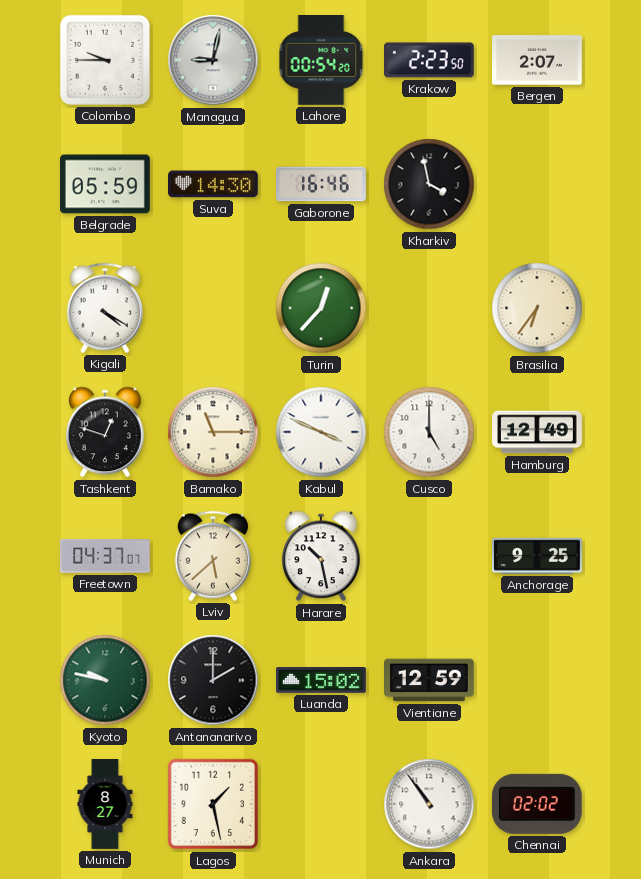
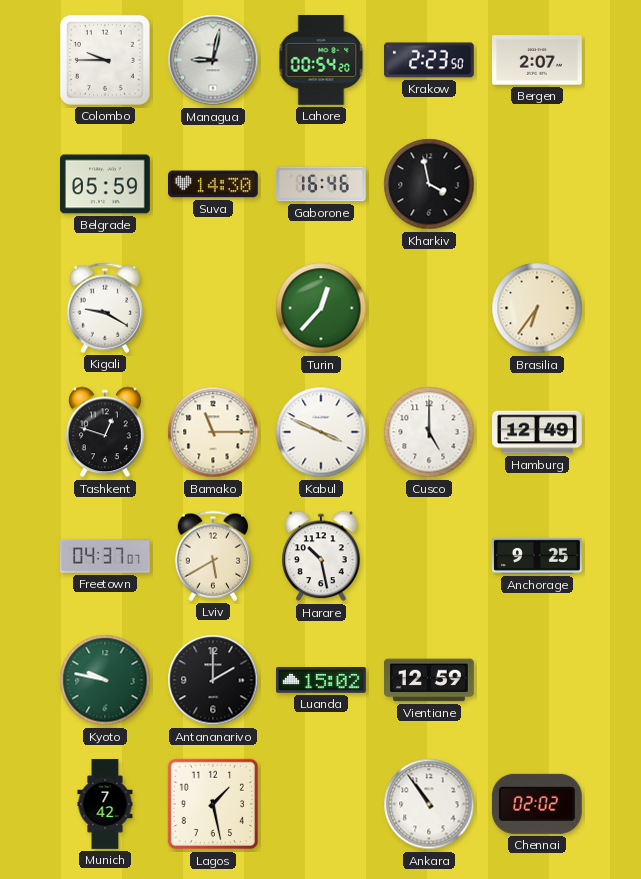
Kigali: 4:20 -> 9:20
Lviv: 5:38 -> 5:40
Munich: 8:27 -> 7:42
